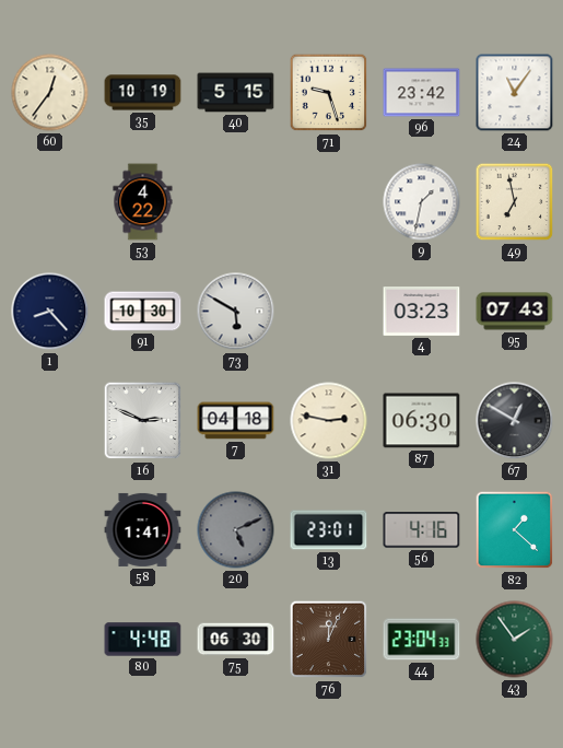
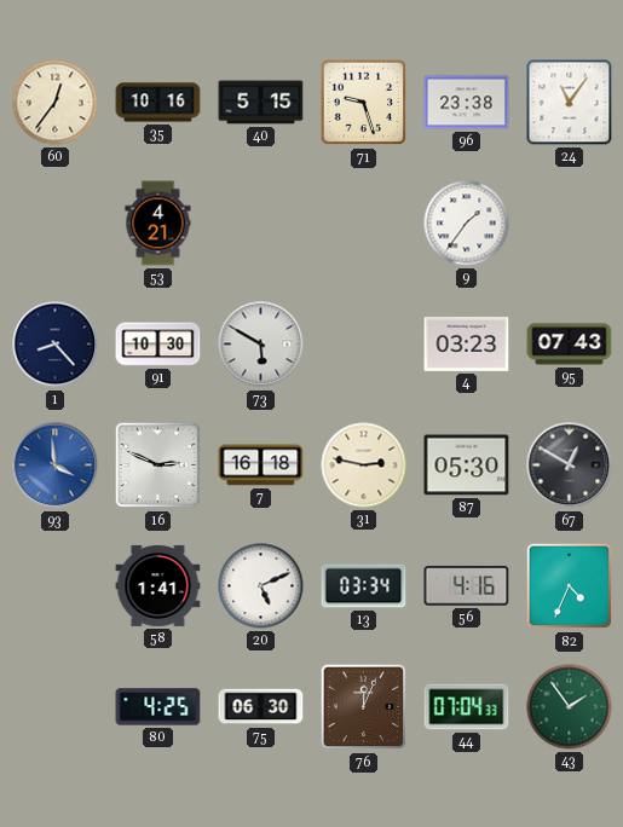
35: 10:19 -> 10:16
96: 23:42 -> 23:38
53: 4:22 -> 4:21
9: 1:32 -> 1:36
49: 6:58 -> none
93: none -> 3:59
7: 04:18 -> 16:18
87: 06:30 -> 05:30
20 dial: grey -> white
13: 23:01 -> 03:34
82: 1:22 -> 4:34
80: 4:48 -> 4:25
44: 23:04 -> 07:04
